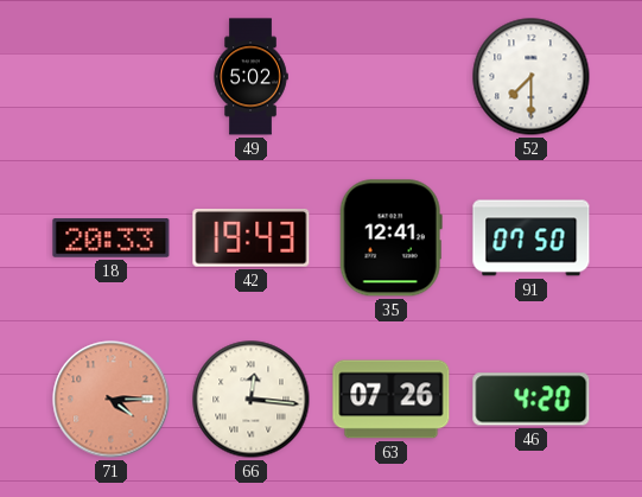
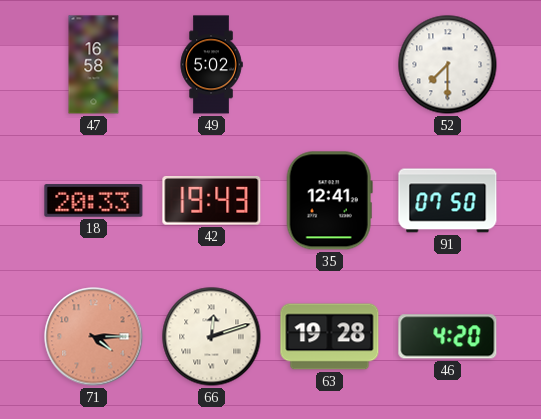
47: none -> 16:58
66: 12:16 -> 12:12
63: 07:26 -> 19:28
